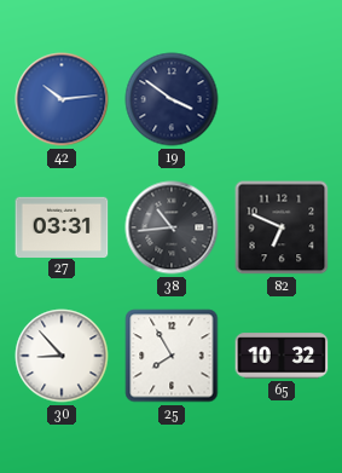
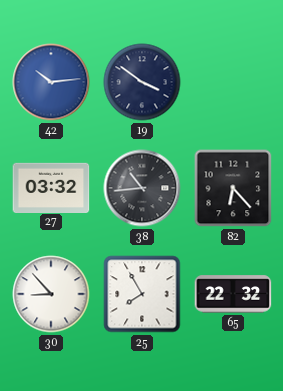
27: 03:31 -> 03:32
82: 6:49 -> 6:23
65: 10:32 -> 22:32
